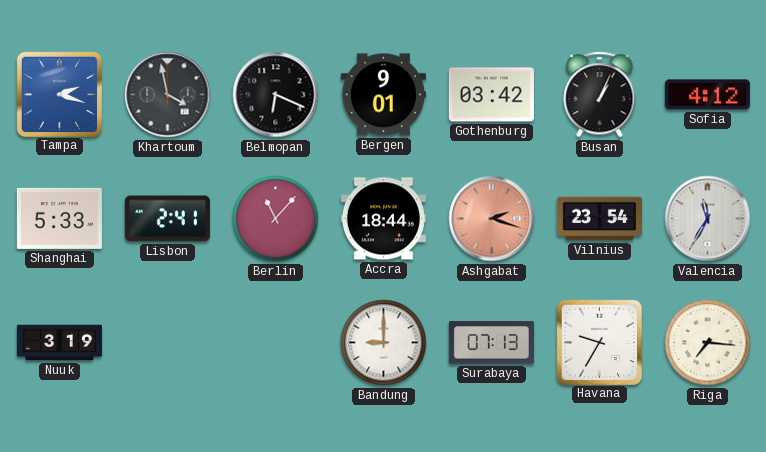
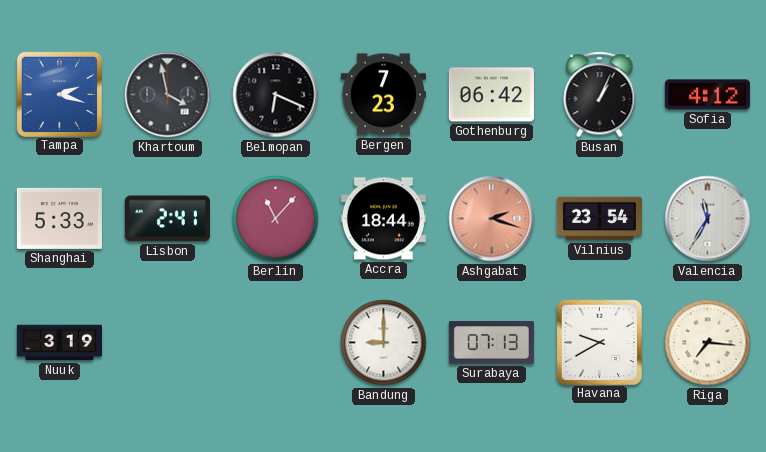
Bergen: 9:01 -> 7:23
Gothenburg: 03:42 -> 06:42
Havana: 9:35 -> 9:40
